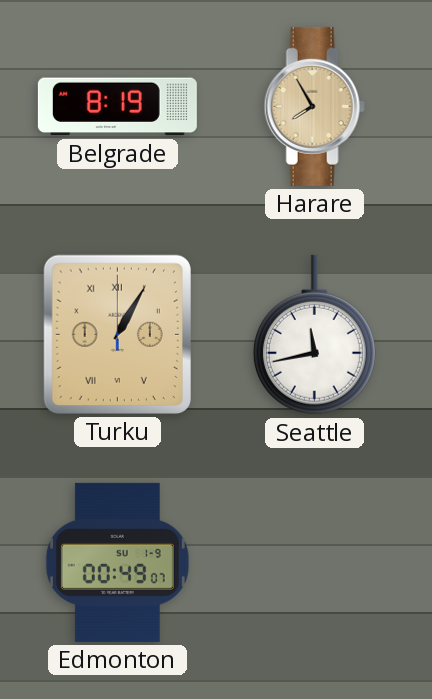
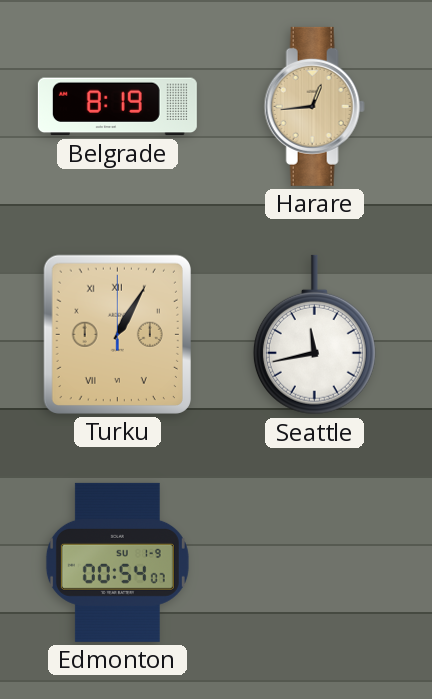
Harare: 7:55 -> 12:44
Edmonton: 00:49 -> 00:54
